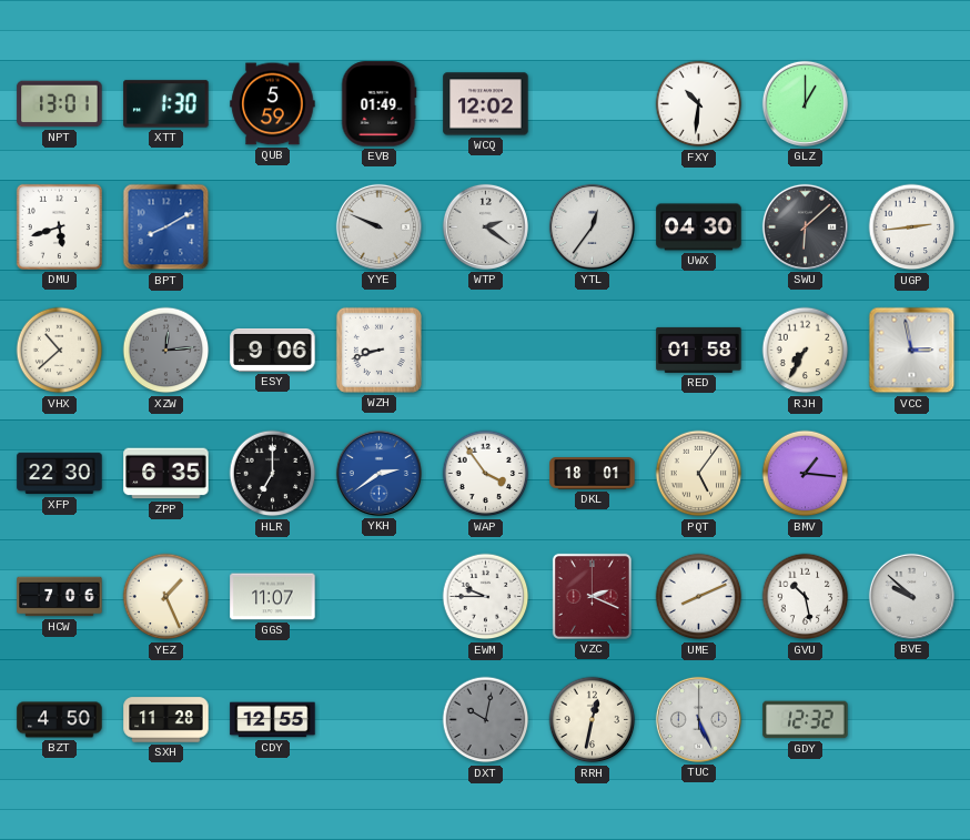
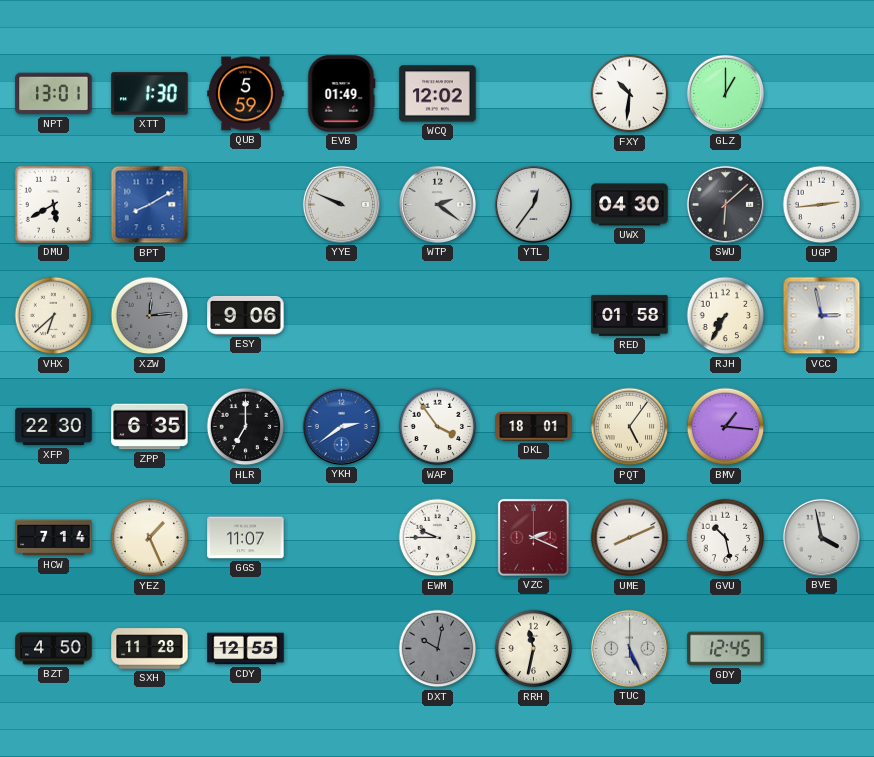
DMU: 5:42 -> 5:40
VHX: 10:38 -> 6:38
WZH: 8:42 -> none
HCW: 7:06 -> 7:14
BVE: 9:52 -> 3:58
RRH: 12:32 -> 11:32
GDY: 12:32 -> 12:45
